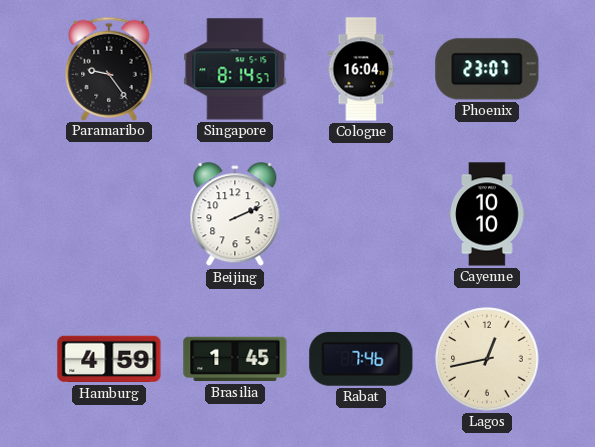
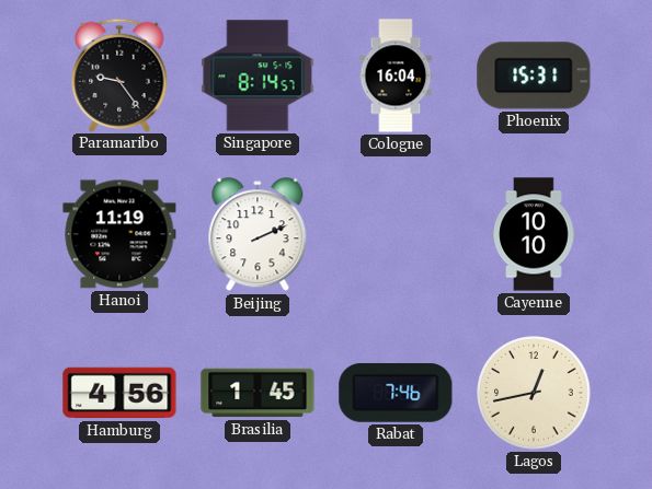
Phoenix: 23:07 -> 15:31
Hanoi: none -> 11:19
Hamburg: 4:59 -> 4:56
